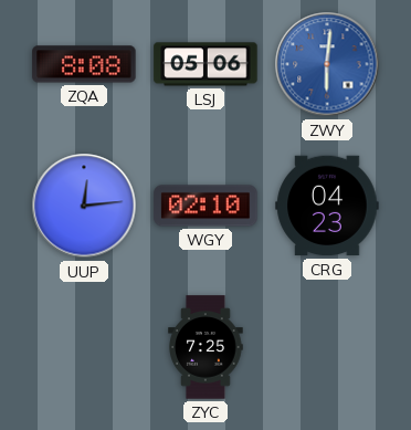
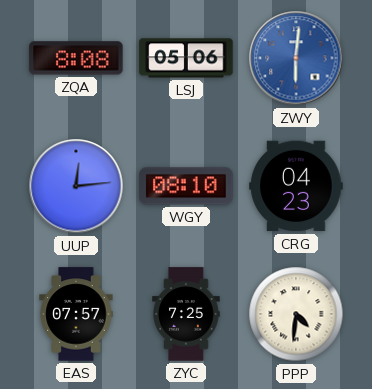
WGY: 02:10 -> 08:10
EAS: none -> 07:57
PPP: none -> 4:31
